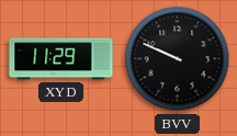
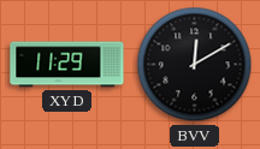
BVV: 9:49 -> 12:10
